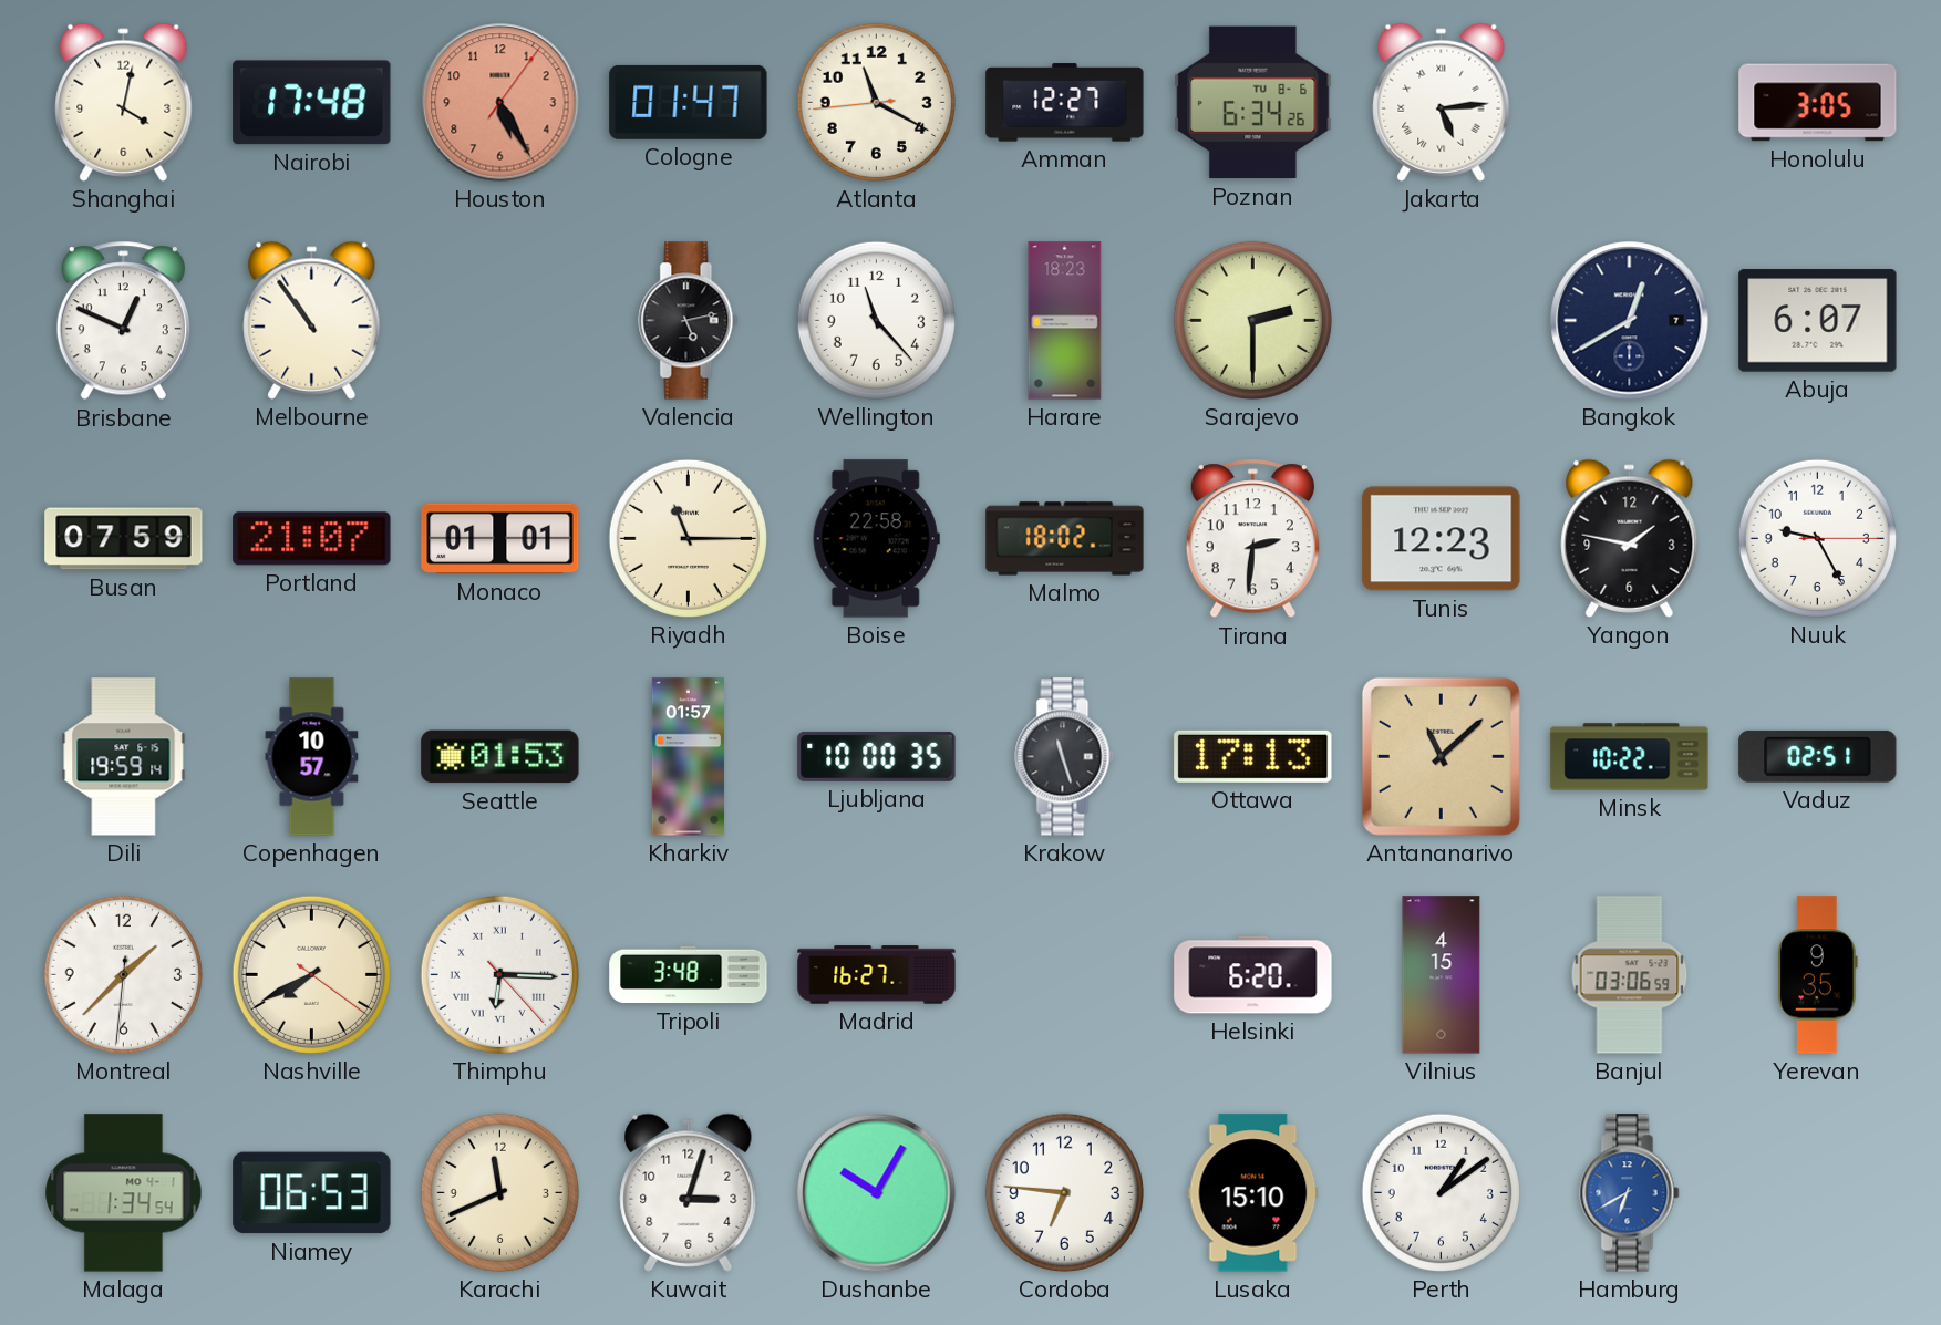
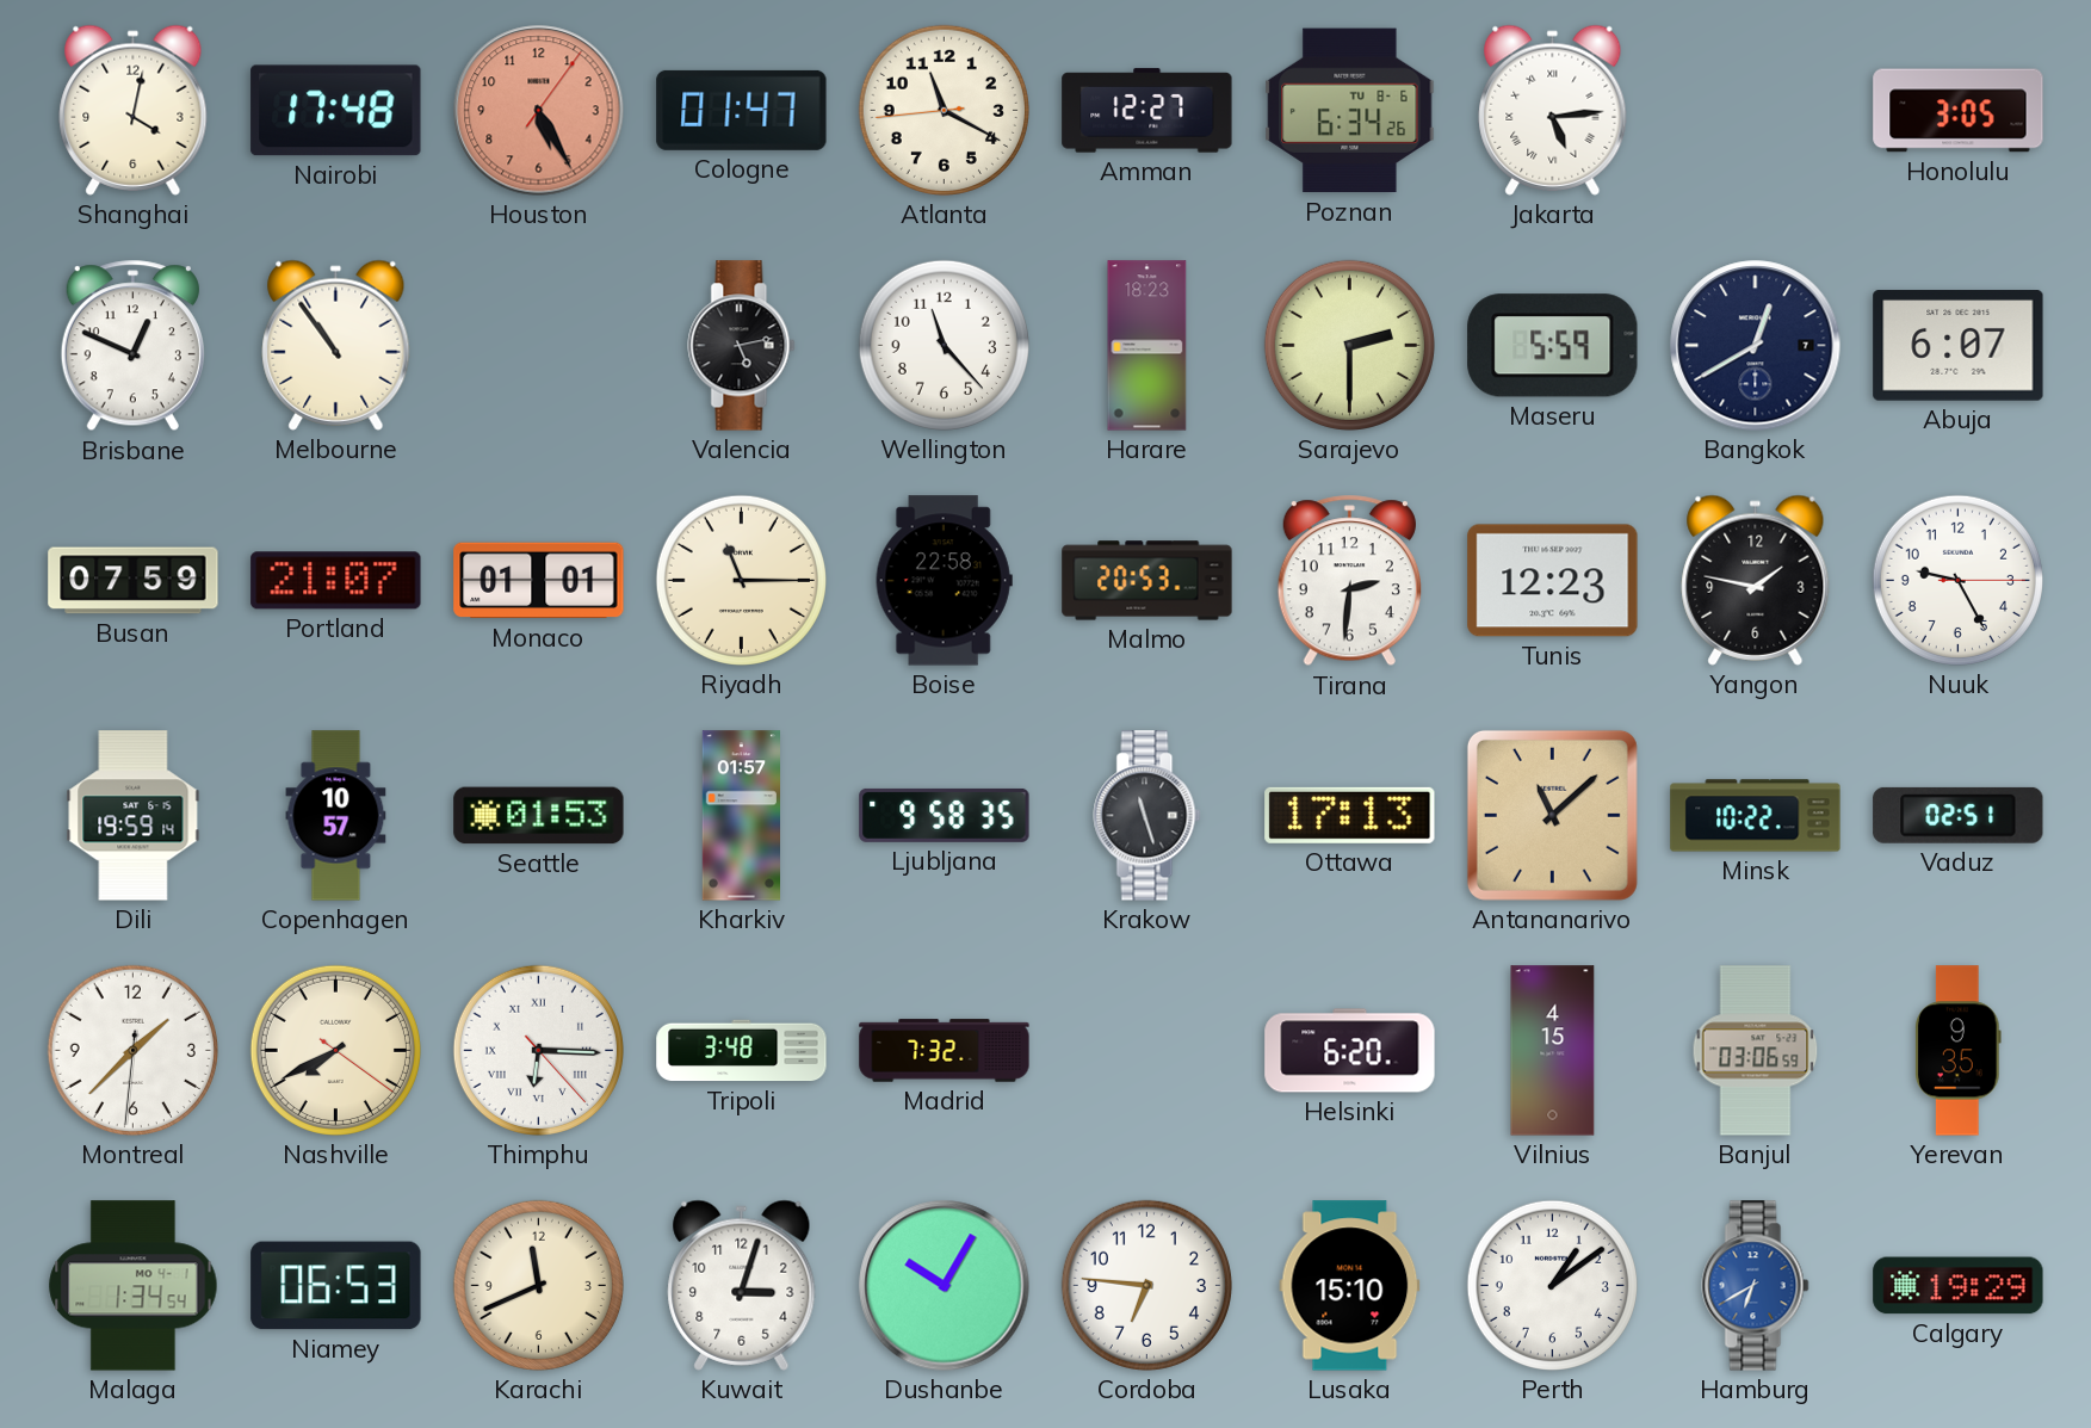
Maseru: none -> 5:59
Malmo: 18:02 -> 20:53
Ljubljana: 10:00 -> 9:58
Madrid: 16:27 -> 7:32
Calgary: none -> 19:29
